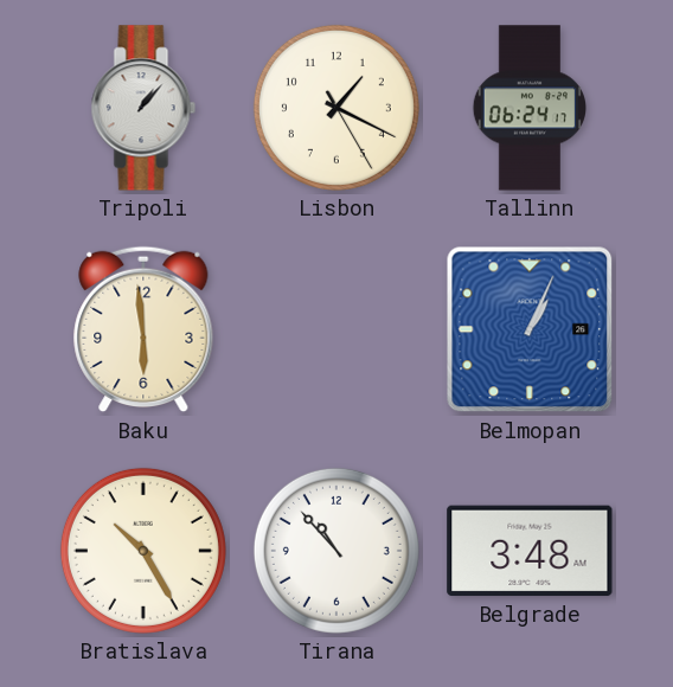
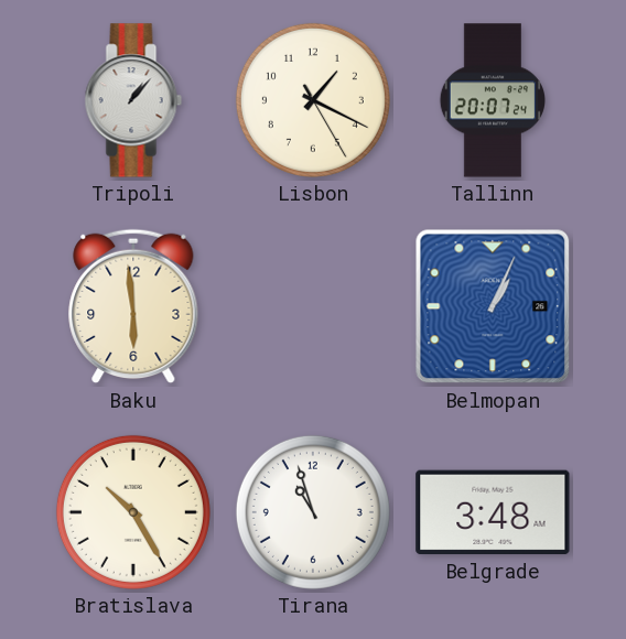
Tallinn: 06:24 -> 20:07
Tirana: 10:53 -> 10:57
